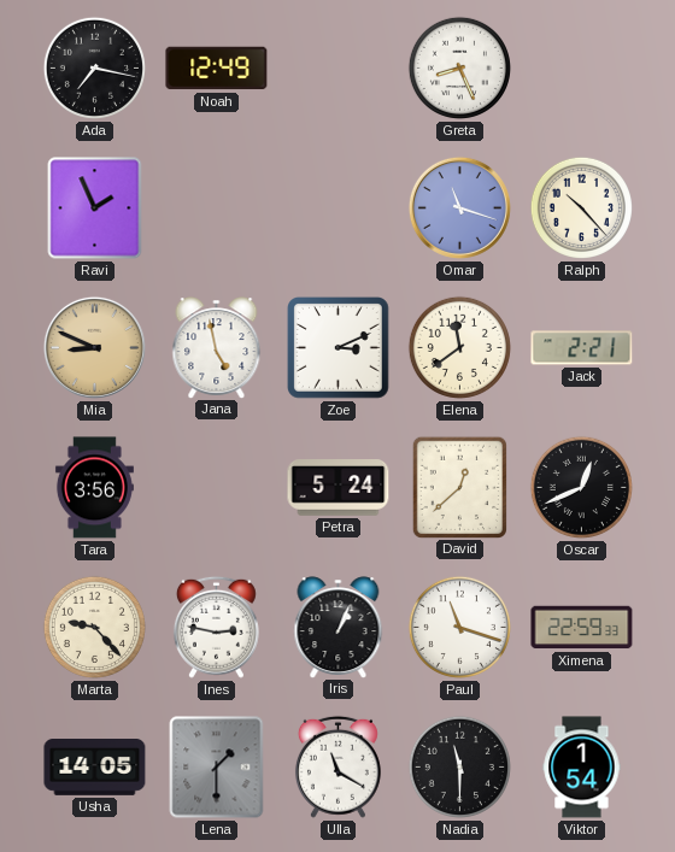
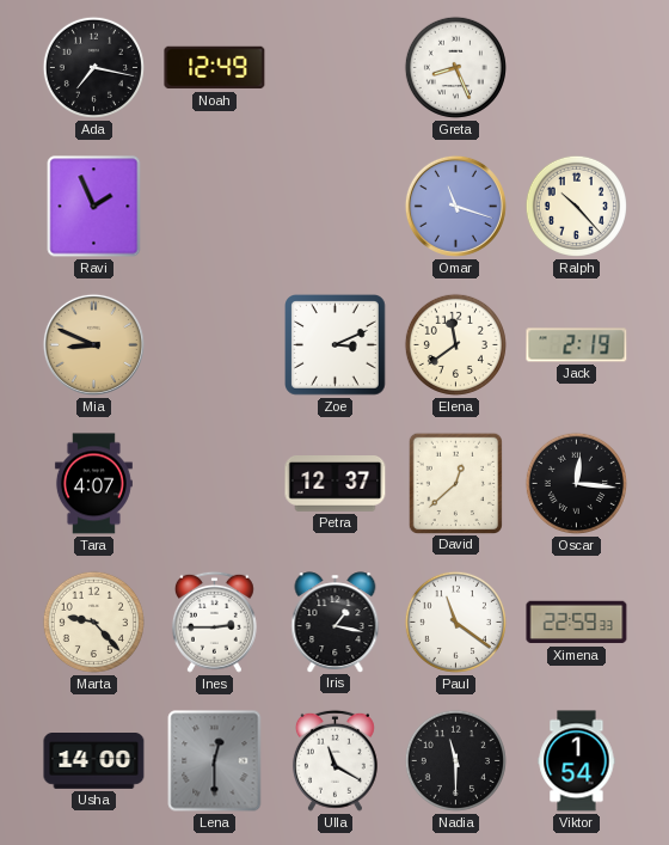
Jana: 4:58 -> none
Jack: 2:21 -> 2:19
Tara: 3:56 -> 4:07
Petra: 5:24 -> 12:37
Oscar: 12:41 -> 12:16
Ines: 2:47 -> 2:45
Iris: 1:04 -> 1:17
Paul: 11:18 -> 11:21
Usha: 14:05 -> 14:00
Lena: 1:30 -> 12:30
